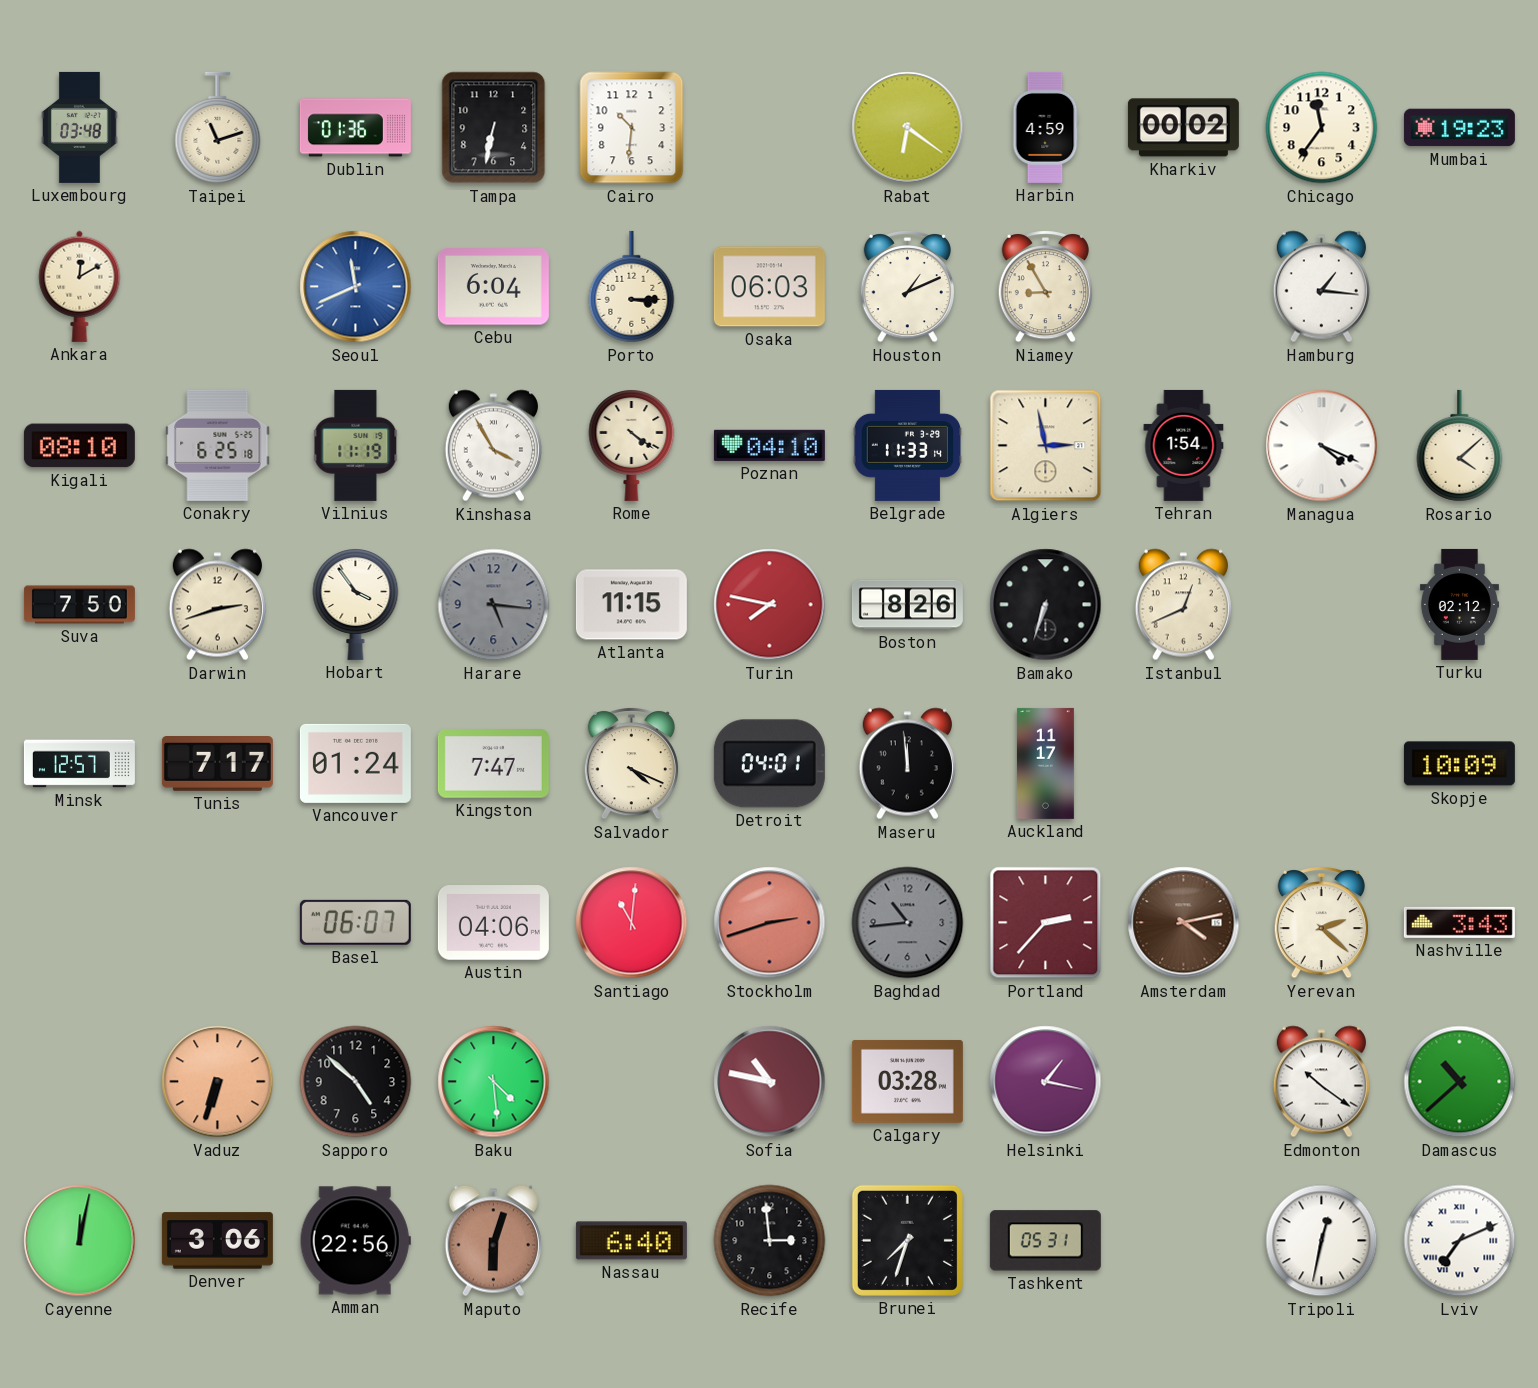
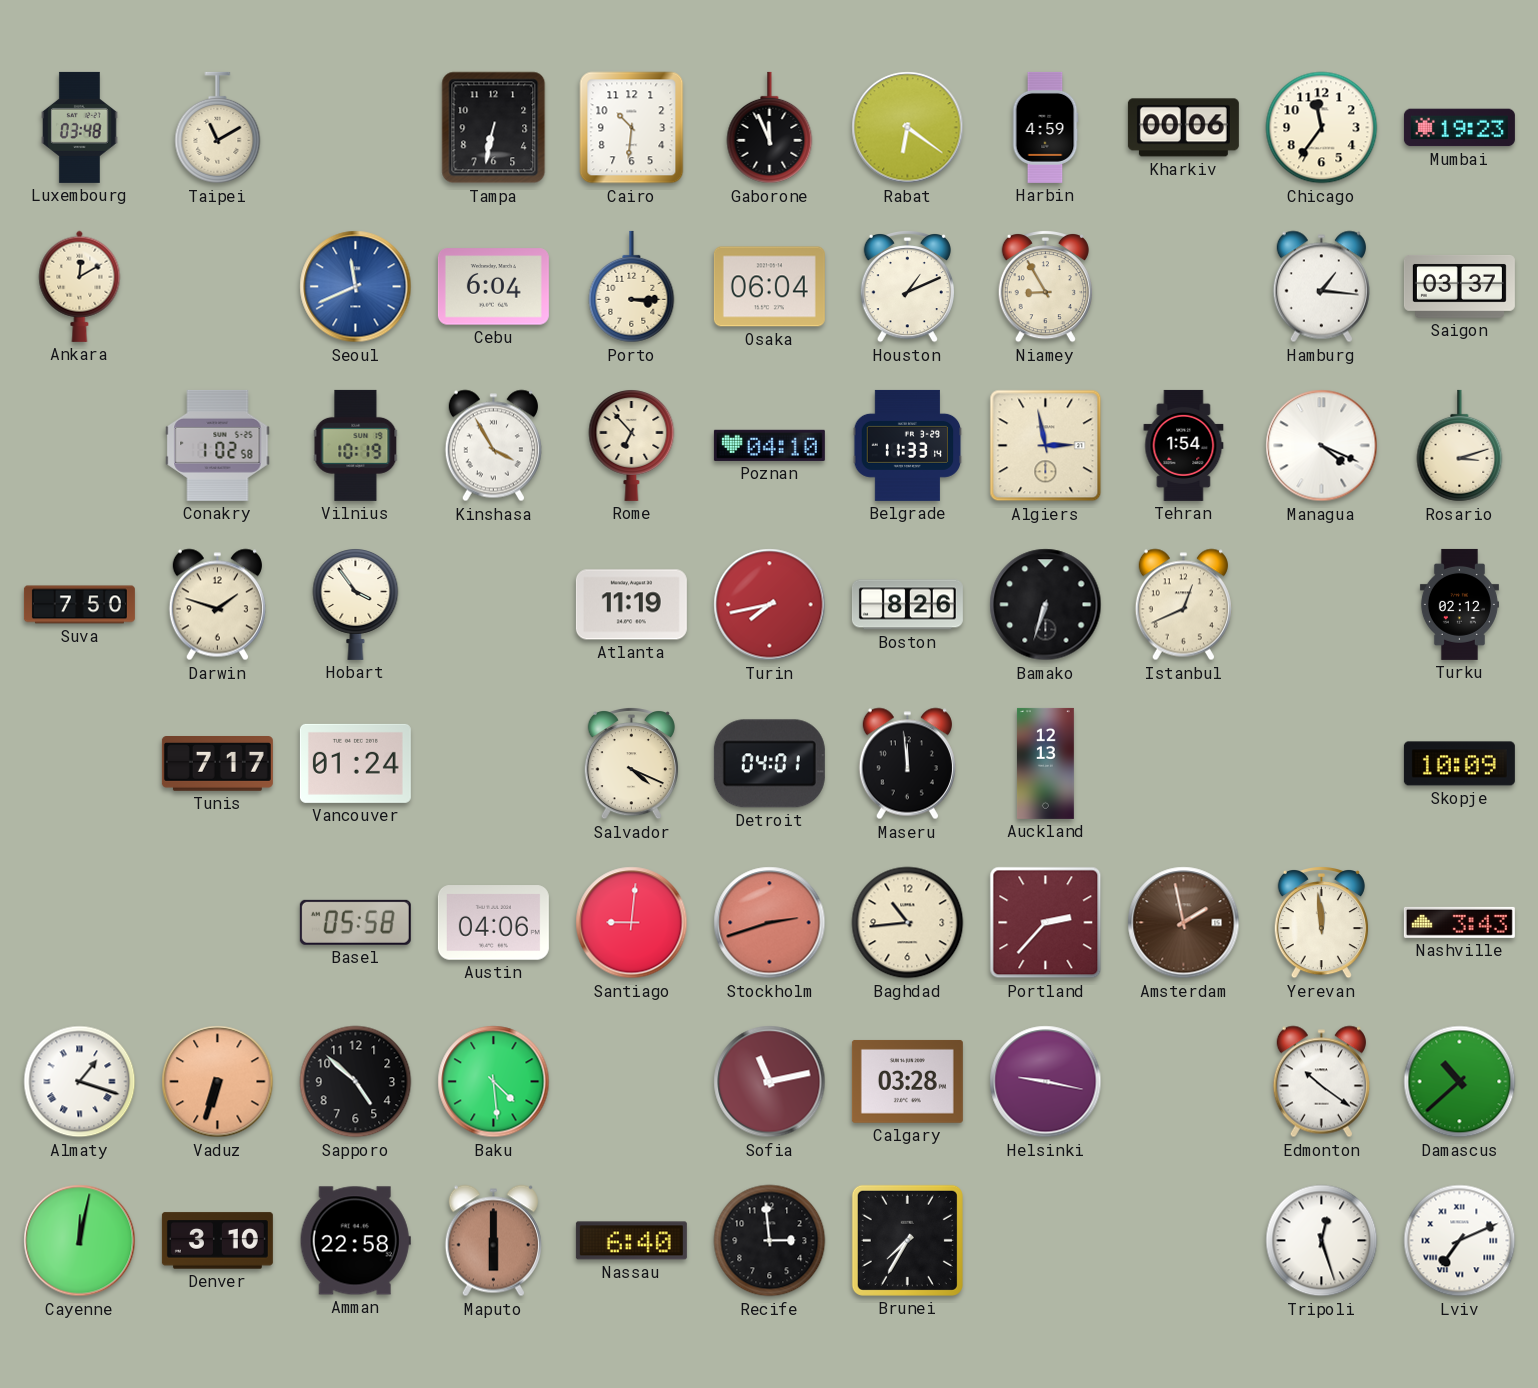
Taipei: 11:12 -> 11:10
Dublin: 01:36 -> none
Gaborone: none -> 11:56
Kharkiv: 00:02 -> 00:06
Osaka: 06:03 -> 06:04
Saigon: none -> 03:37
Kigali: 08:10 -> none
Conakry: 6:25 -> 1:02
Vilnius: 11:19 -> 10:19
Rome: 4:21 -> 6:53
Rosario: 4:08 -> 3:12
Darwin: 2:42 -> 1:48
Harare: 5:16 -> none
Atlanta: 11:15 -> 11:19
Turin: 7:47 -> 7:43
Minsk: 12:57 -> none
Kingston: 7:47 -> none
Auckland: 11:17 -> 12:13
Basel: 06:07 -> 05:58
Santiago: 11:01 -> 9:01
Baghdad dial: grey -> cream
Amsterdam: 4:13 -> 1:58
Yerevan: 2:22 -> 11:59
Almaty: none -> 1:18
Sofia: 10:47 -> 11:13
Helsinki: 1:17 -> 9:17
Denver: 3:06 -> 3:10
Amman: 22:56 -> 22:58
Maputo: 6:03 -> 6:00
Brunei: 7:33 -> 7:35
Tashkent: 05:31 -> none
Tripoli: 12:32 -> 12:27
